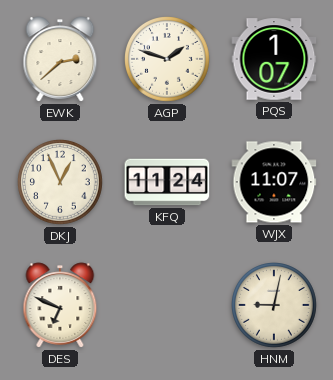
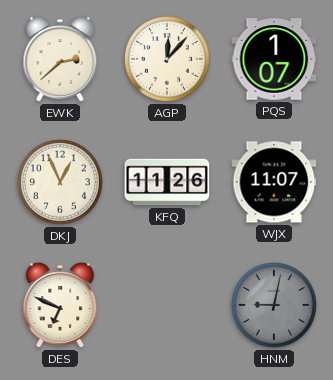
AGP: 1:48 -> 12:07
KFQ: 11:24 -> 11:26
HNM dial: cream -> grey
